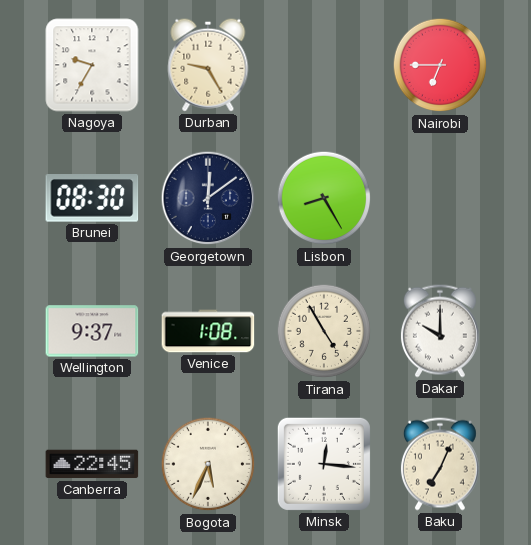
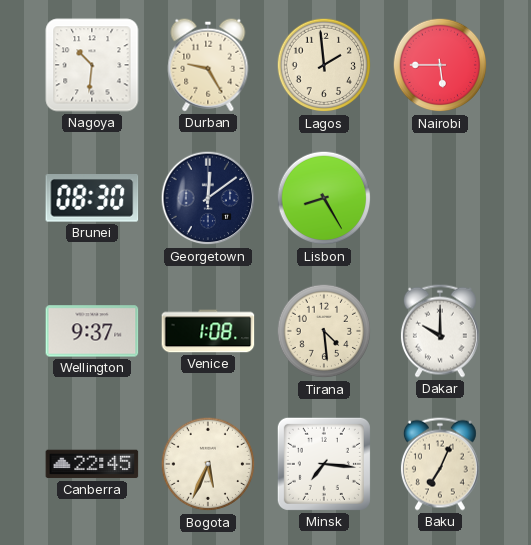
Nagoya: 9:35 -> 10:31
Lagos: none -> 1:59
Nairobi: 6:45 -> 5:45
Tirana: 4:55 -> 4:29
Minsk: 12:16 -> 7:16
